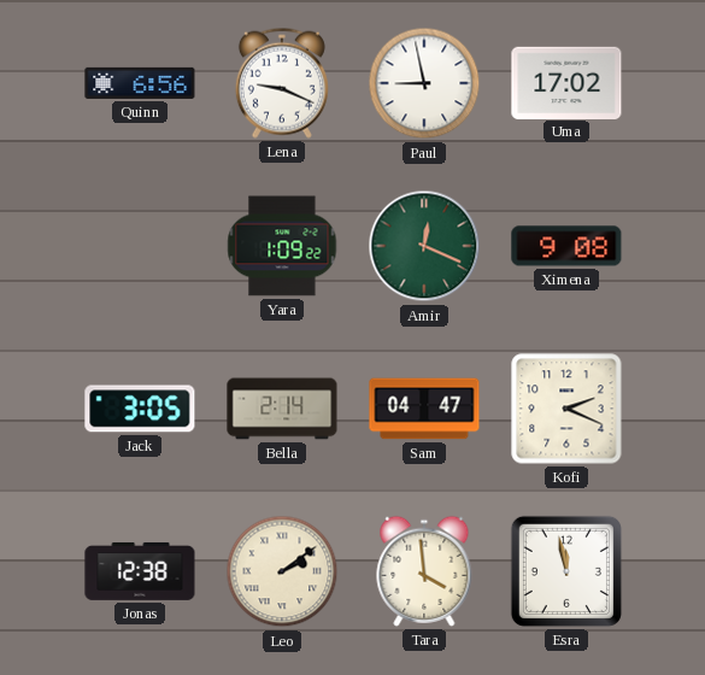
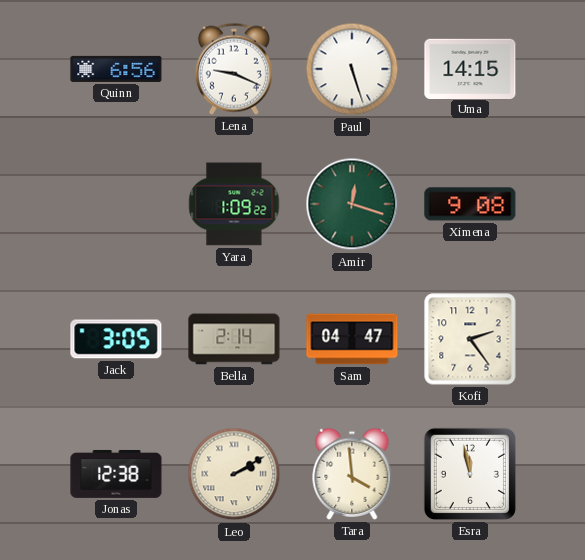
Paul: 8:58 -> 5:27
Uma: 17:02 -> 14:15
Amir: 12:19 -> 12:18
Kofi: 2:19 -> 2:24
Leo: 2:09 -> 2:10
